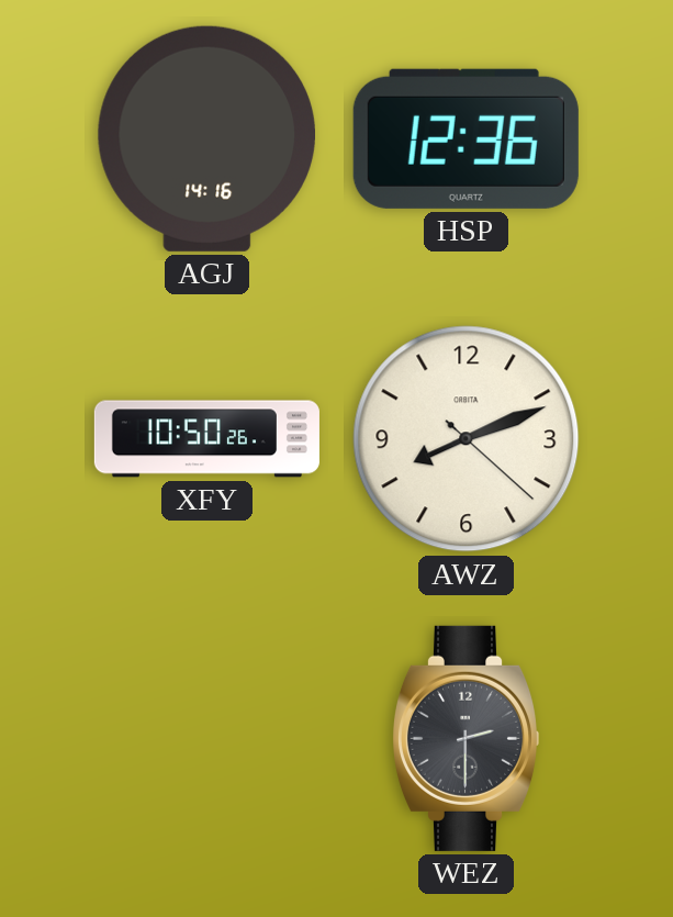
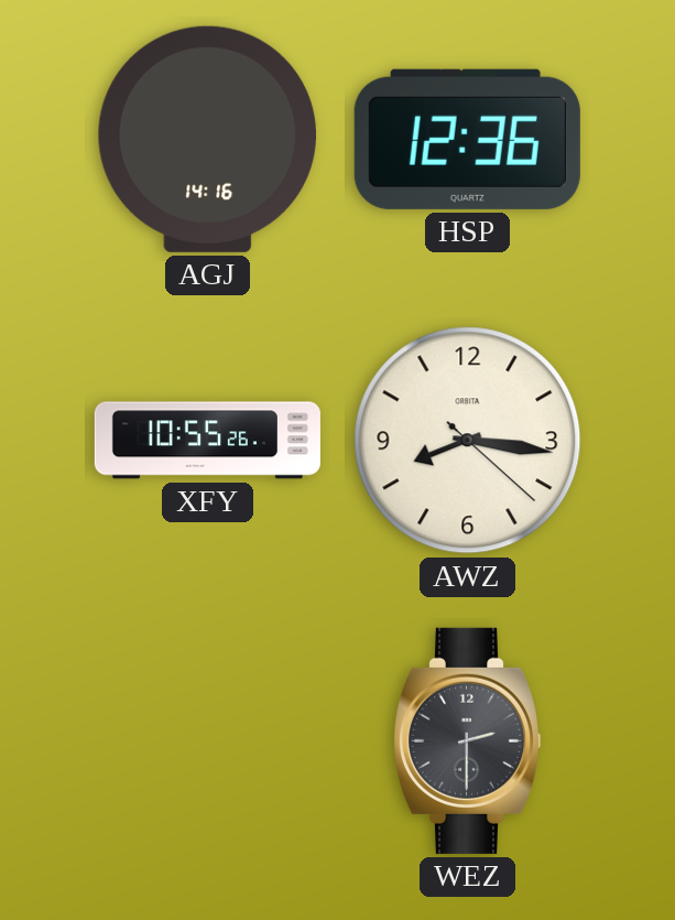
XFY: 10:50 -> 10:55
AWZ: 8:11 -> 8:16
